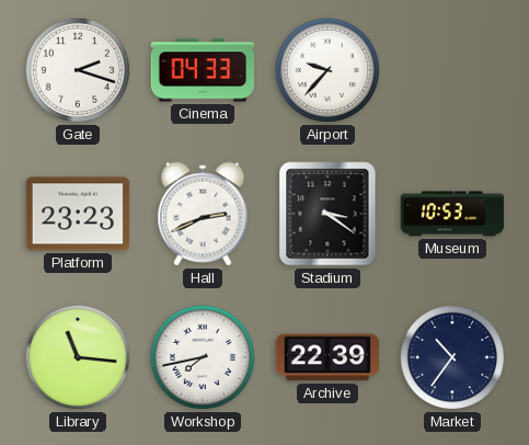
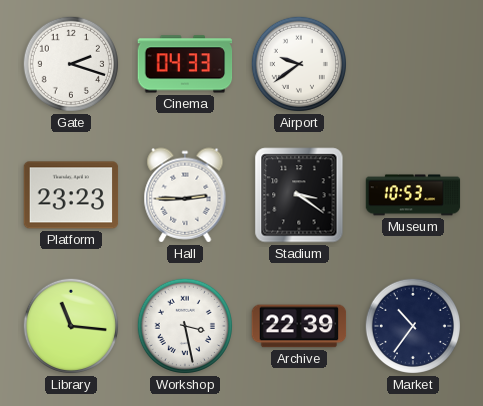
Airport: 9:37 -> 9:39
Hall: 2:41 -> 2:45
Workshop: 7:43 -> 3:28
